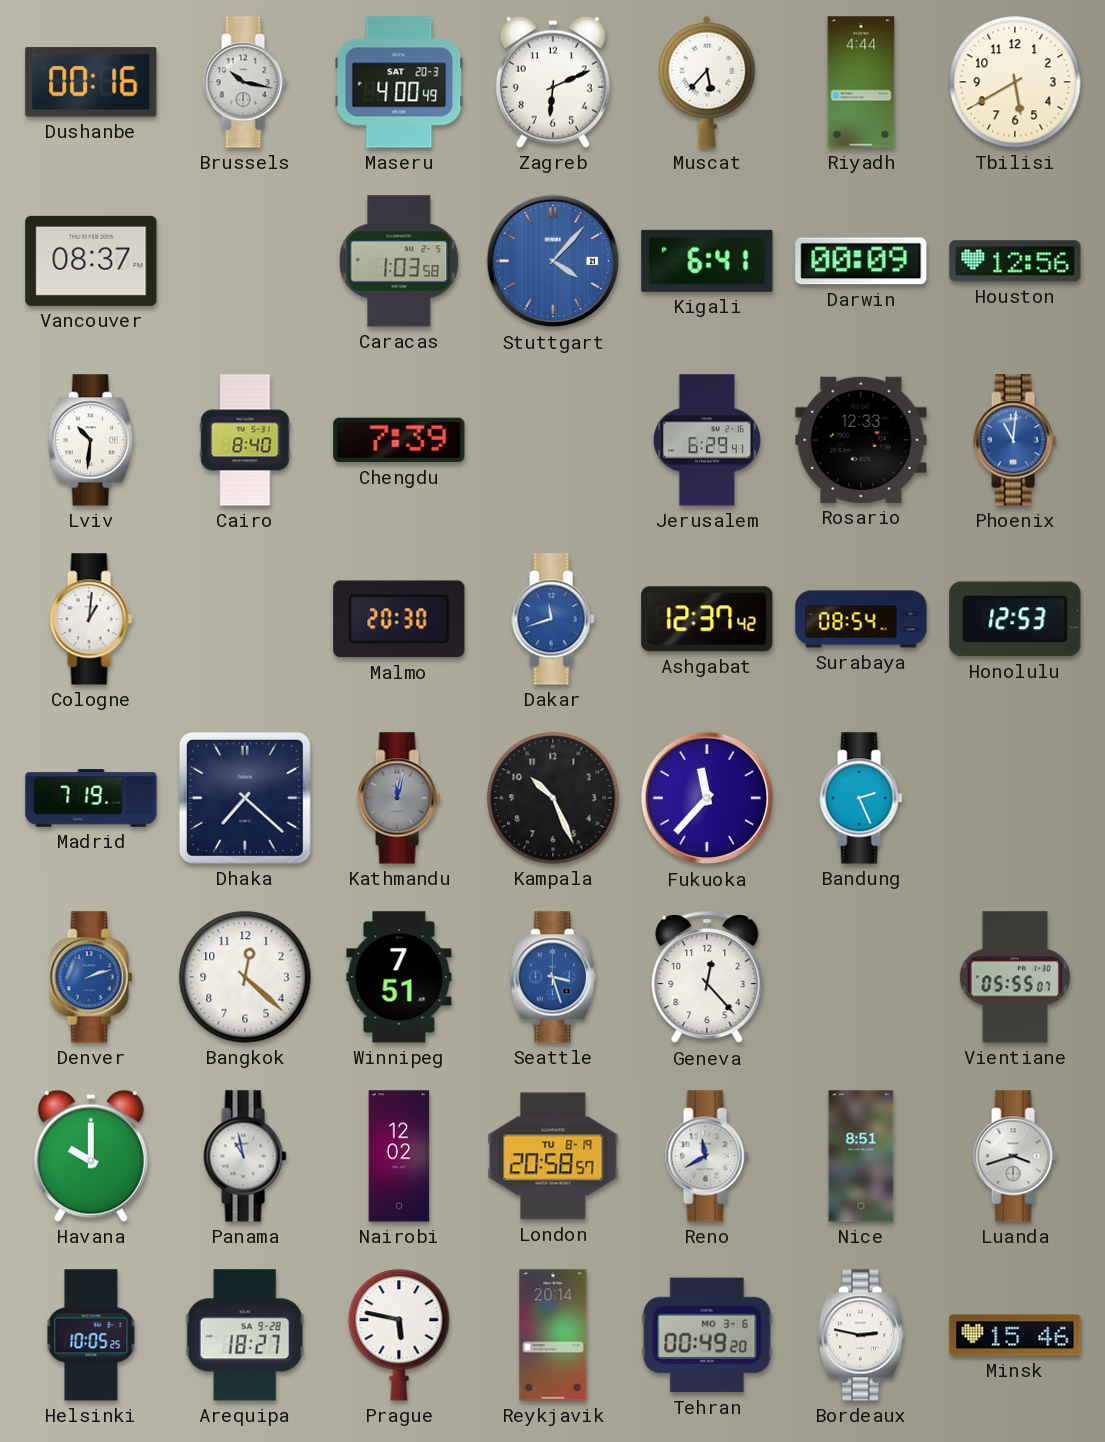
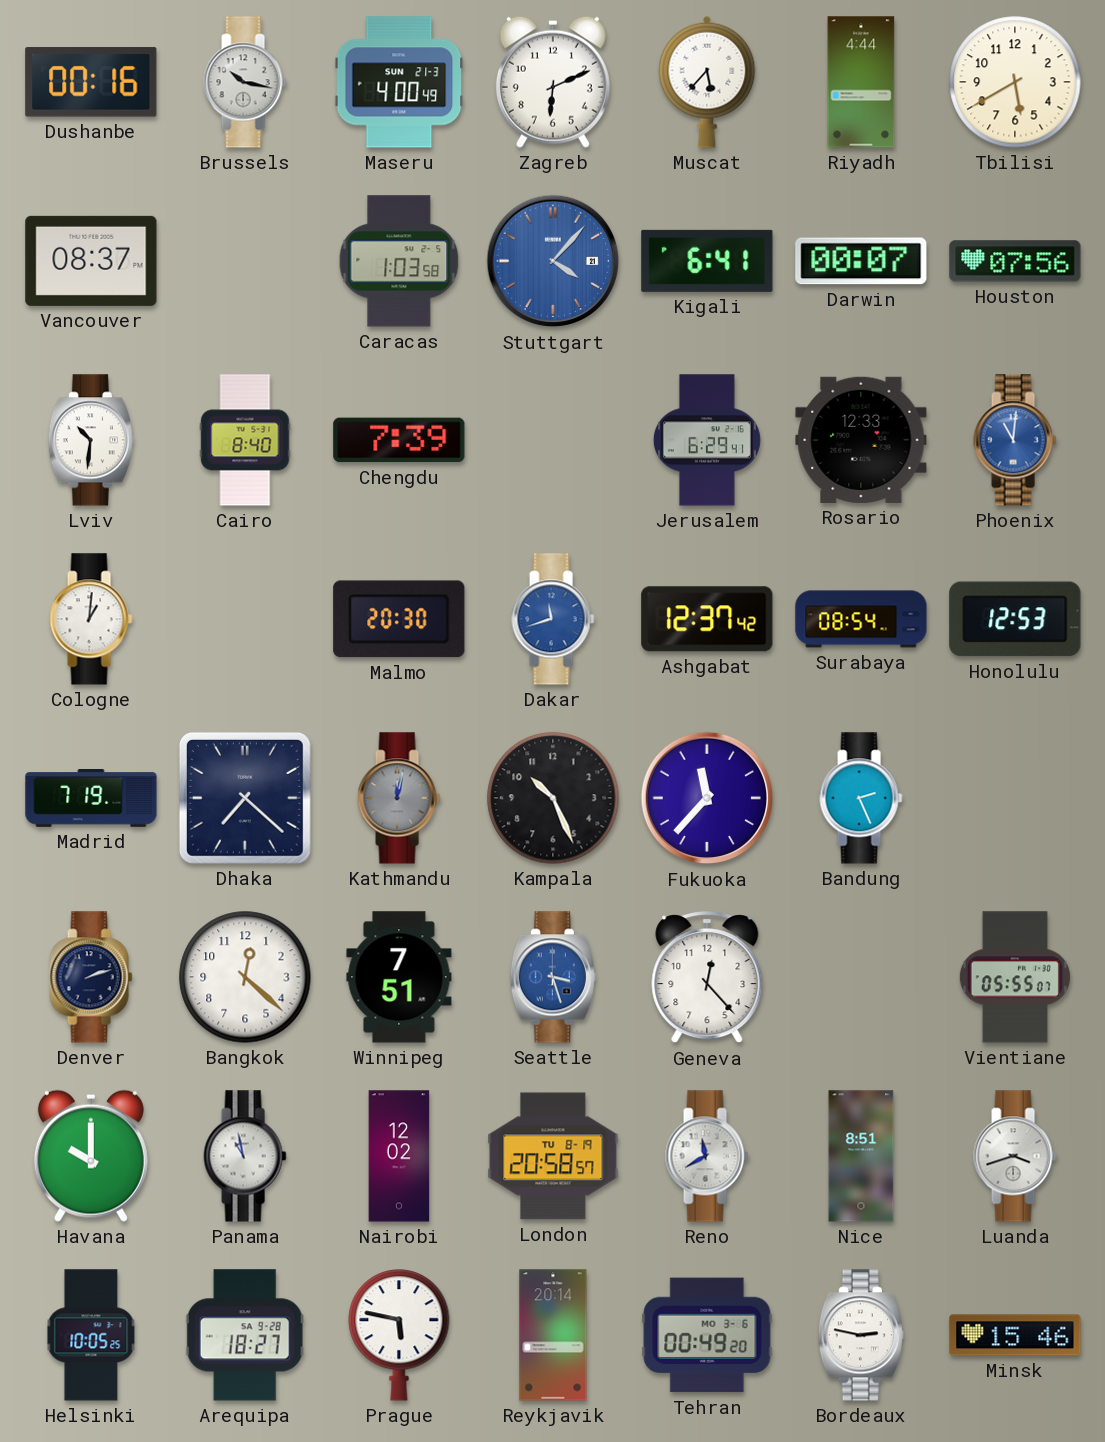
Maseru date: SAT 20-3 -> SUN 21-3
Darwin: 00:09 -> 00:07
Houston: 12:56 -> 07:56
Denver dial: blue -> navy
